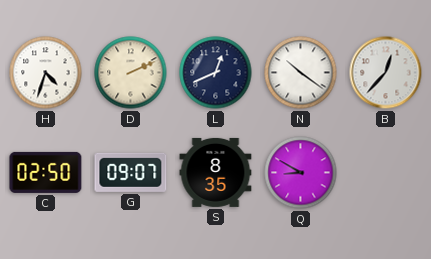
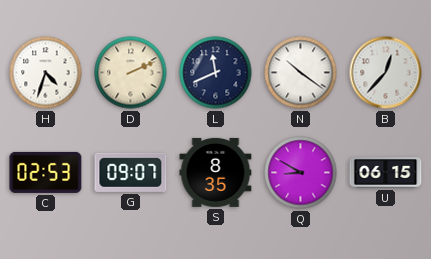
L: 12:41 -> 11:41
C: 02:50 -> 02:53
U: none -> 06:15
